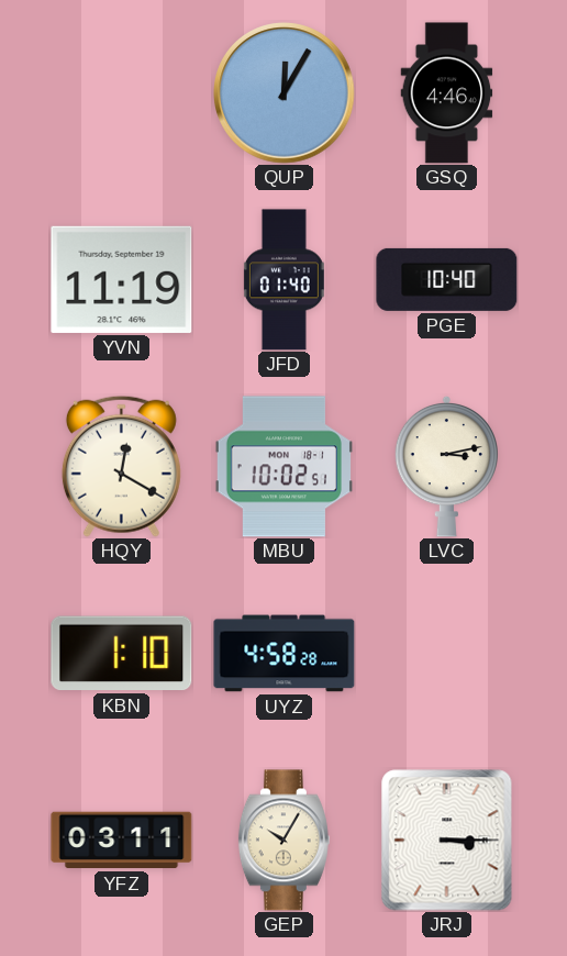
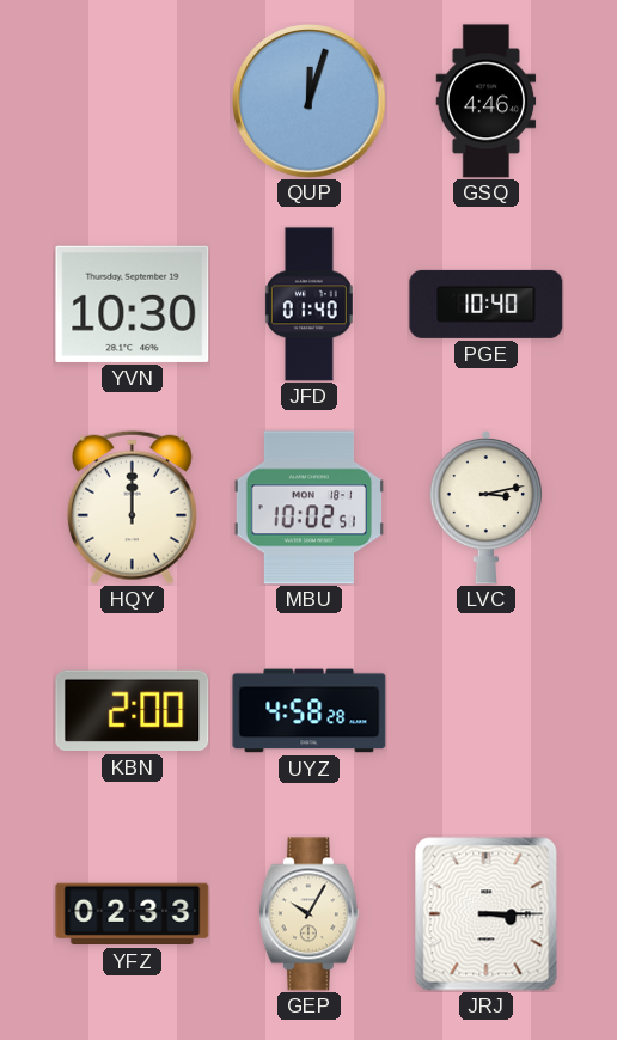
QUP: 12:05 -> 12:03
YVN: 11:19 -> 10:30
HQY: 12:20 -> 12:00
KBN: 1:10 -> 2:00
YFZ: 03:11 -> 02:33
